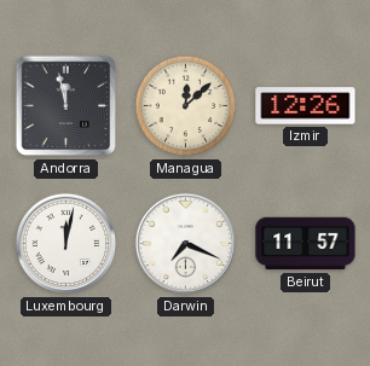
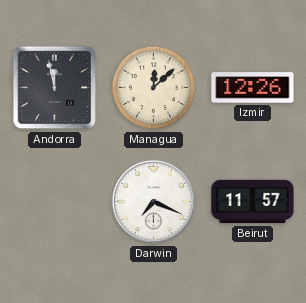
Luxembourg: 12:02 -> none
